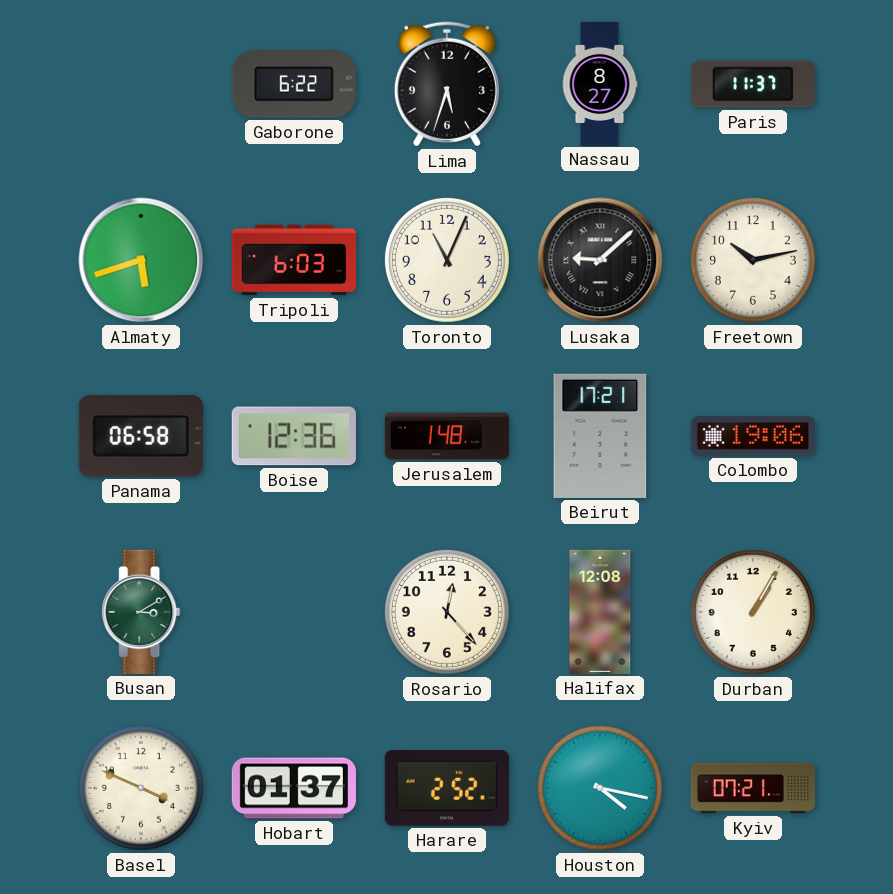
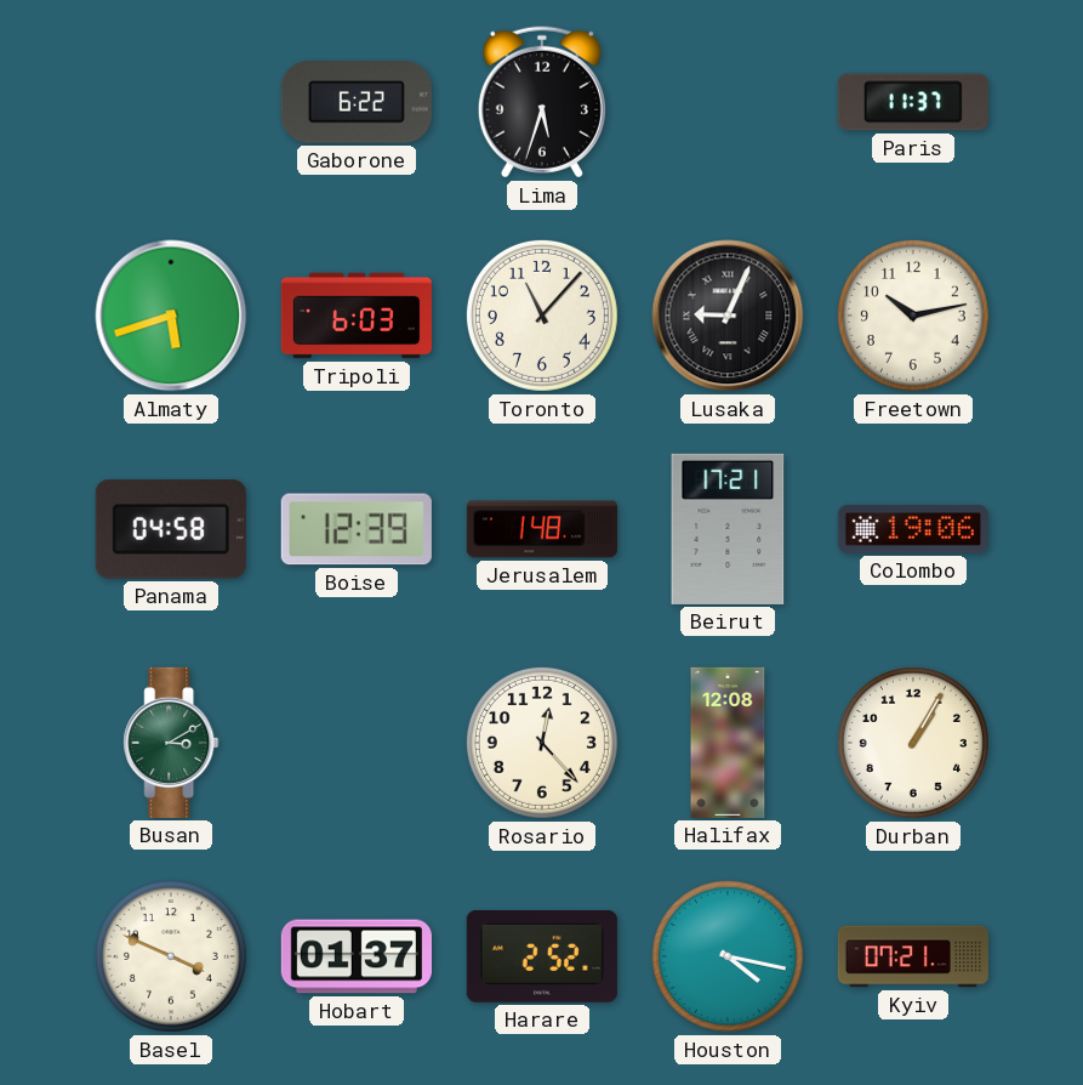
Nassau: 8:27 -> none
Toronto: 11:04 -> 11:07
Lusaka: 9:08 -> 9:04
Panama: 06:58 -> 04:58
Boise: 12:36 -> 12:39
